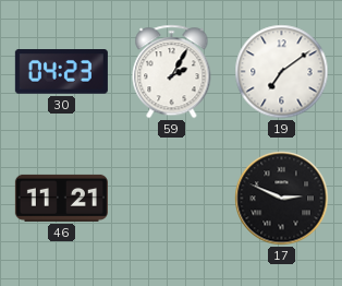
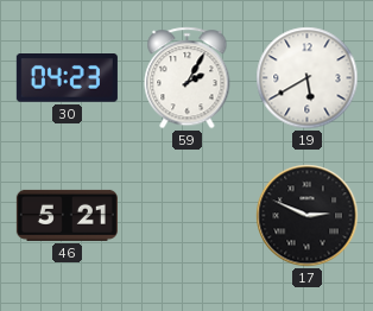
19: 7:09 -> 5:40
46: 11:21 -> 5:21
